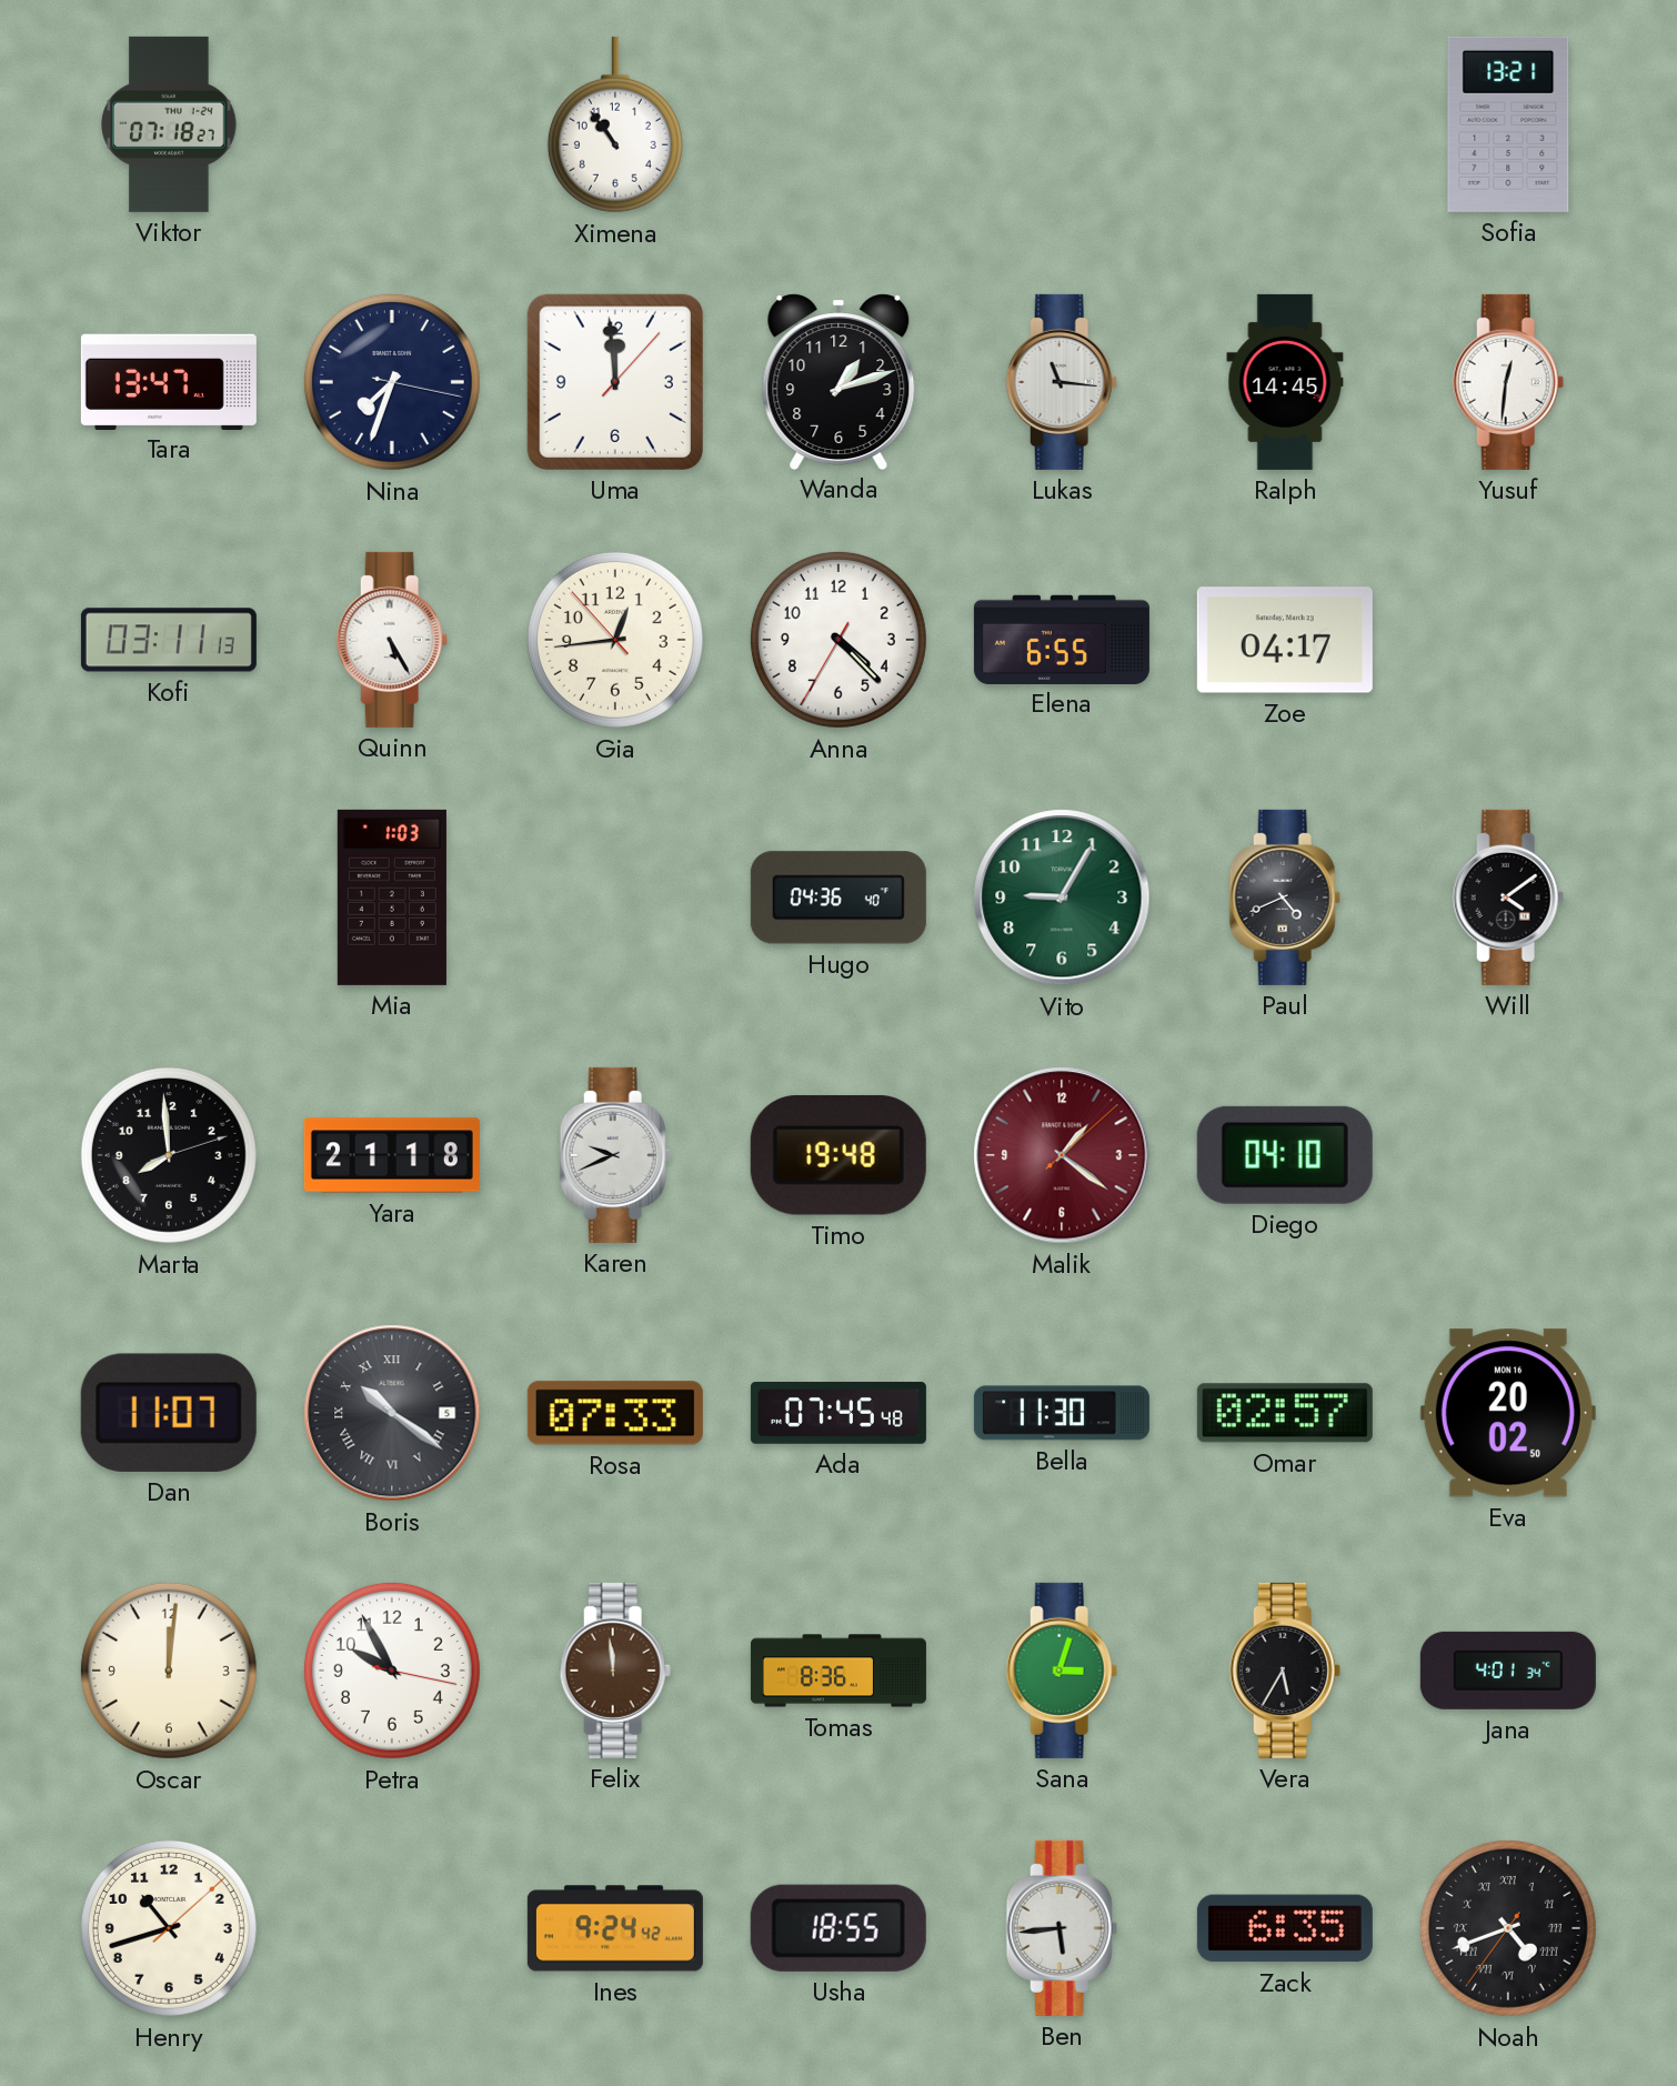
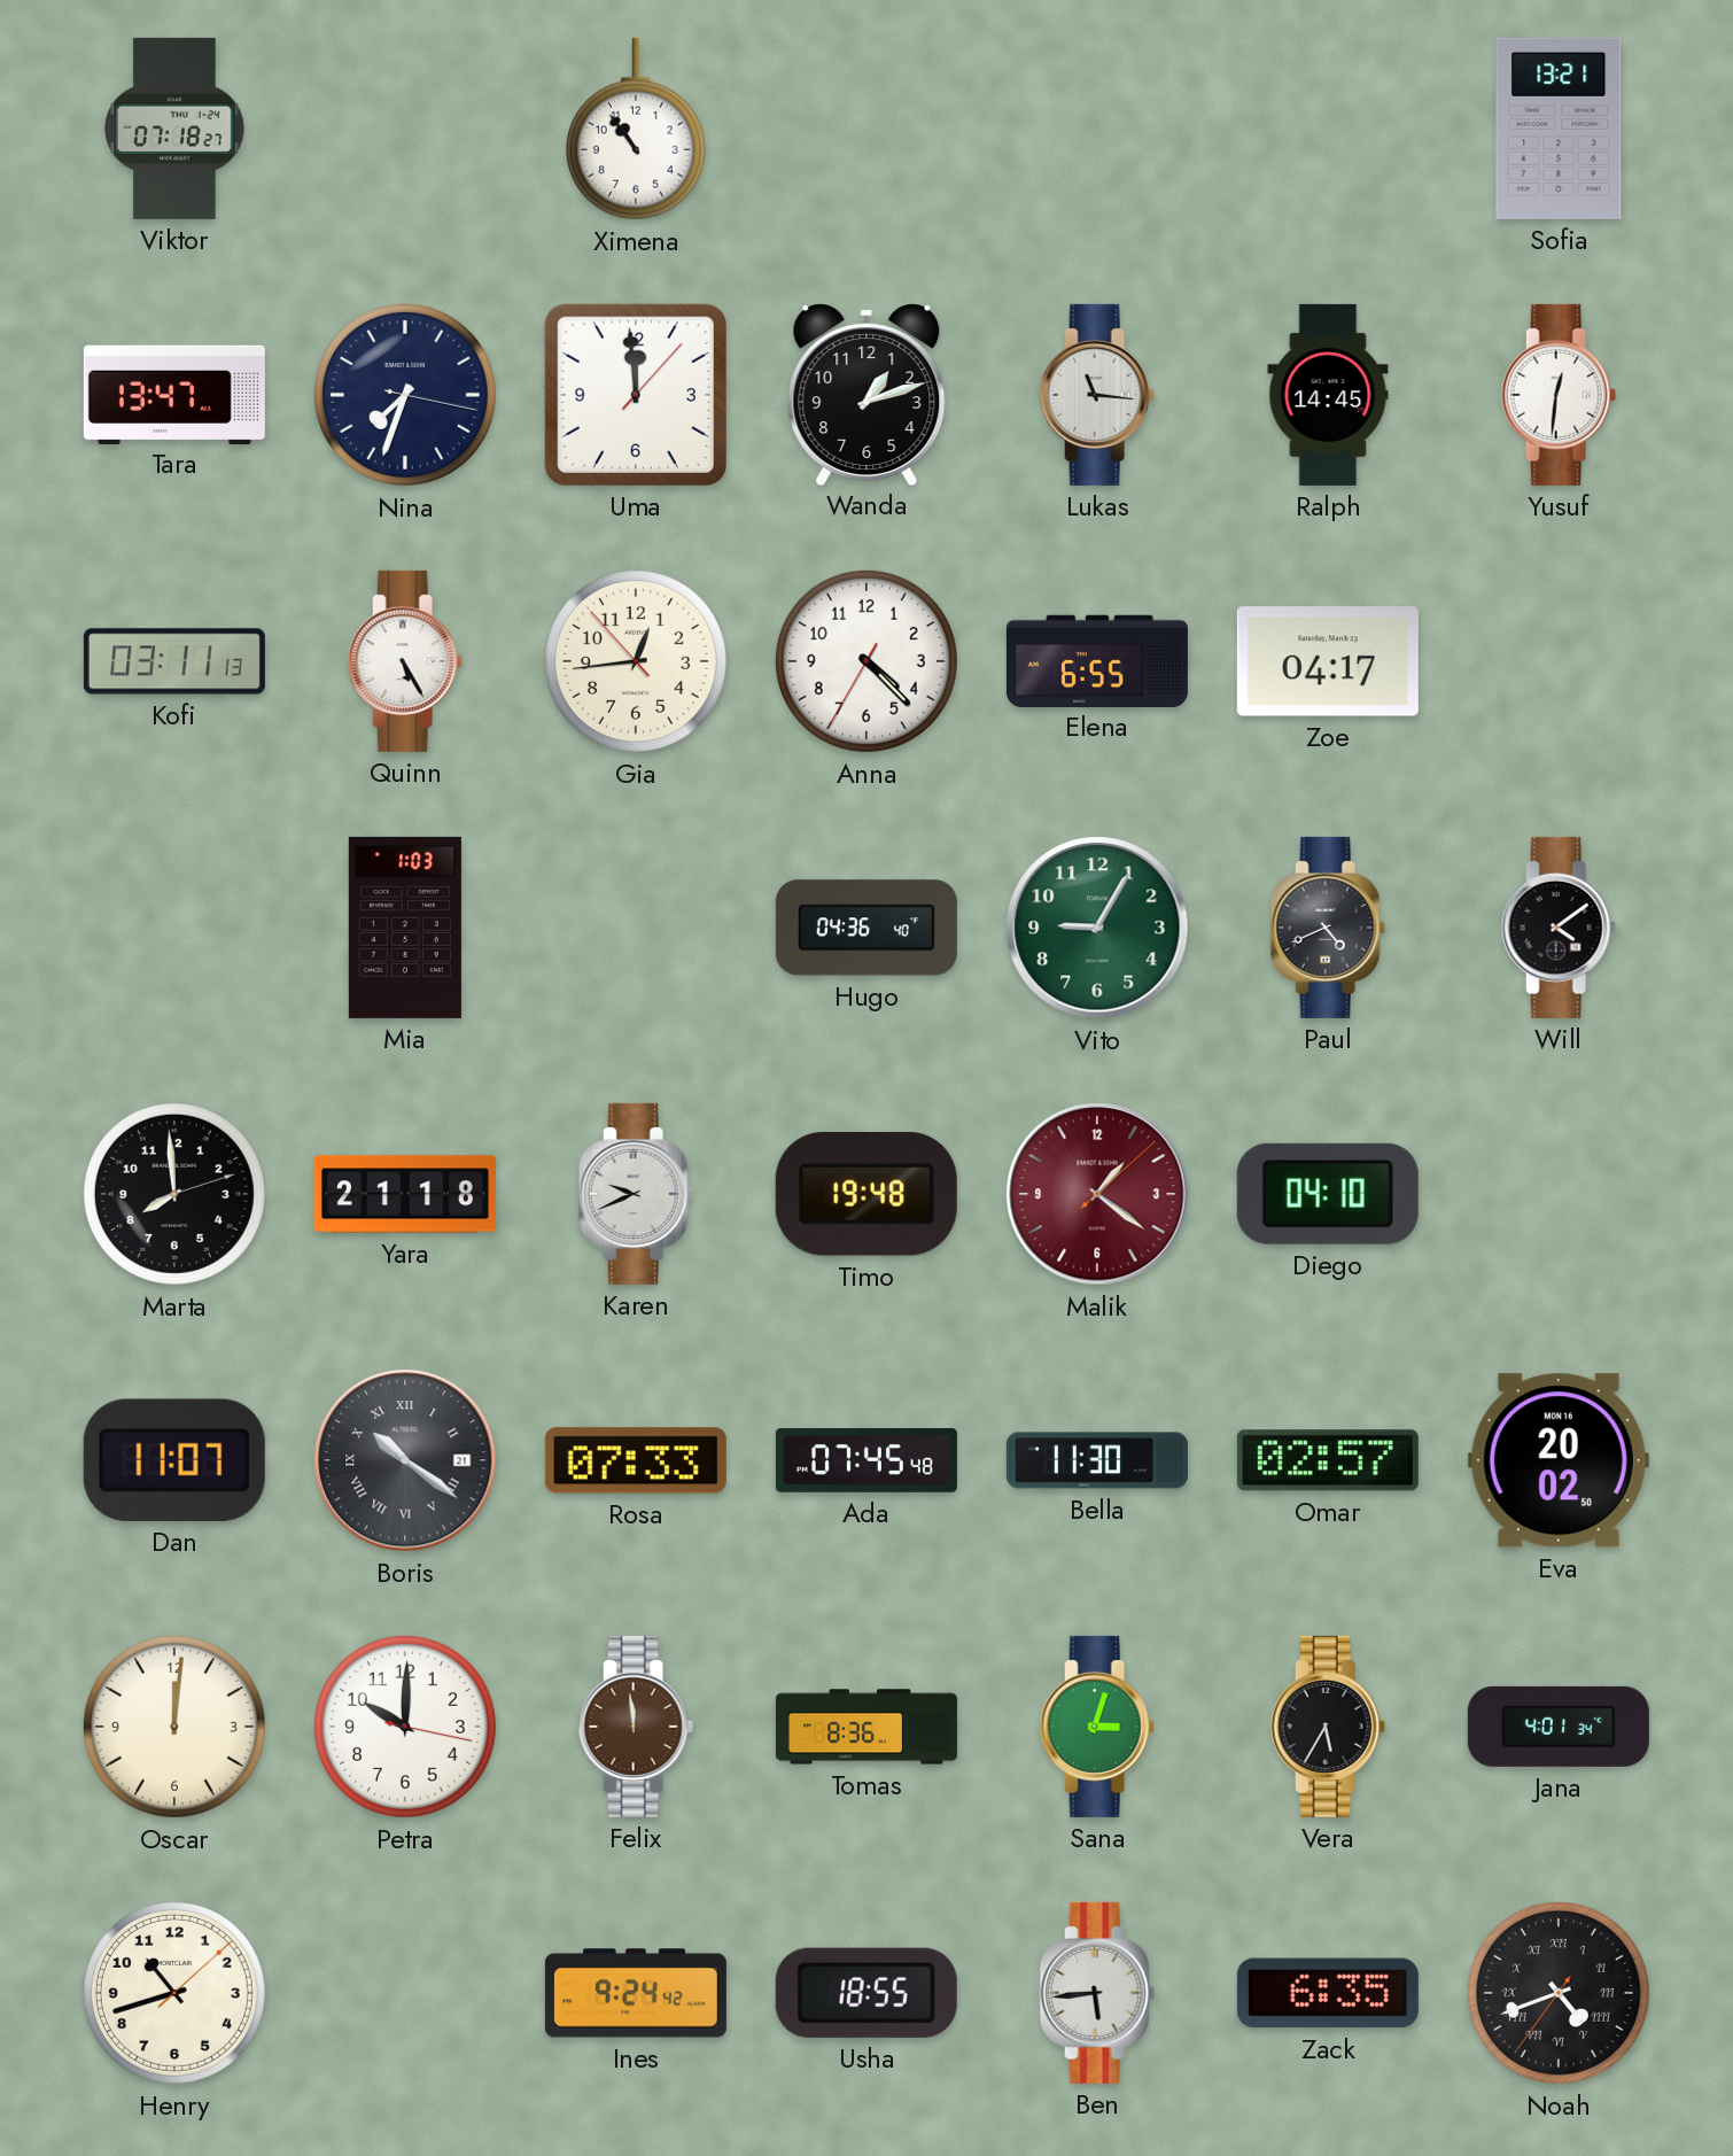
Boris date: 5 -> 21
Petra: 9:55 -> 10:00
